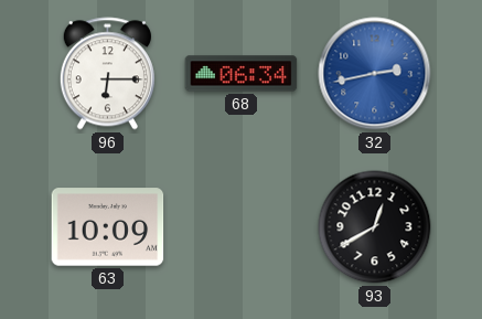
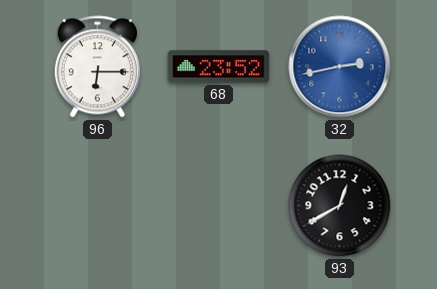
68: 06:34 -> 23:52
63: 10:09 -> none
